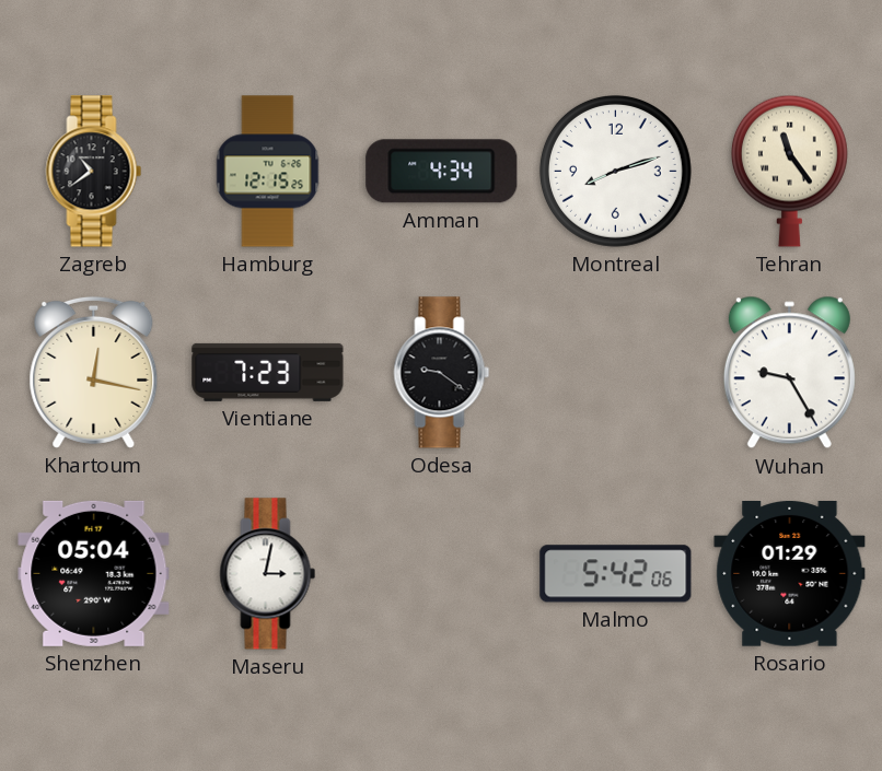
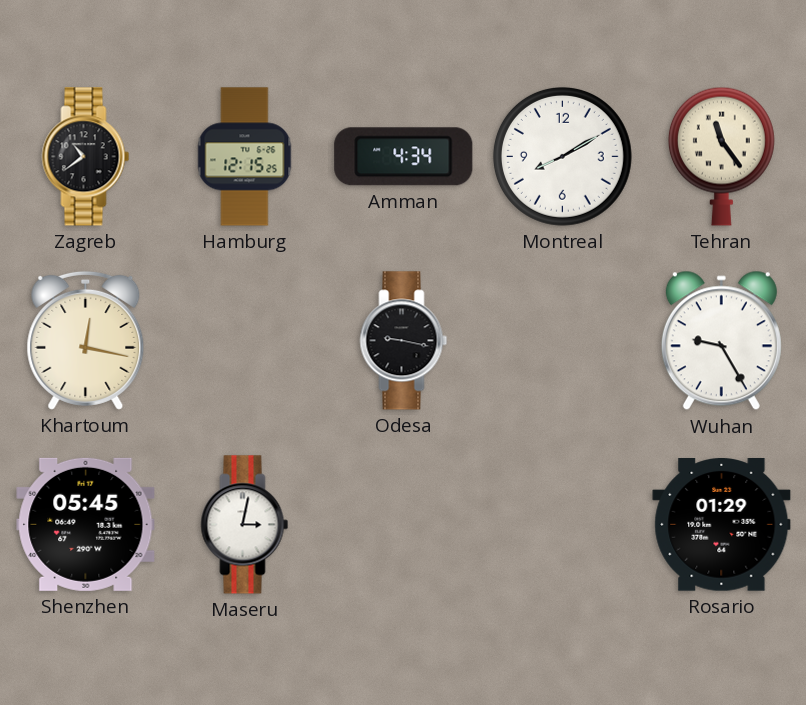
Montreal: 8:12 -> 8:10
Vientiane: 7:23 -> none
Odesa: 9:21 -> 9:17
Shenzhen: 05:04 -> 05:45
Malmo: 5:42 -> none
